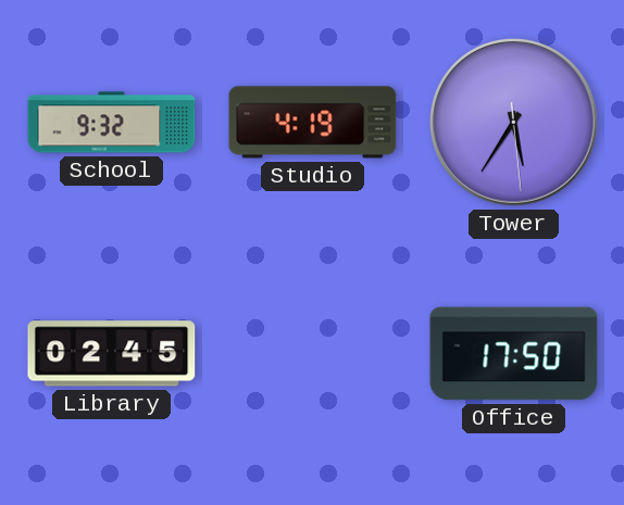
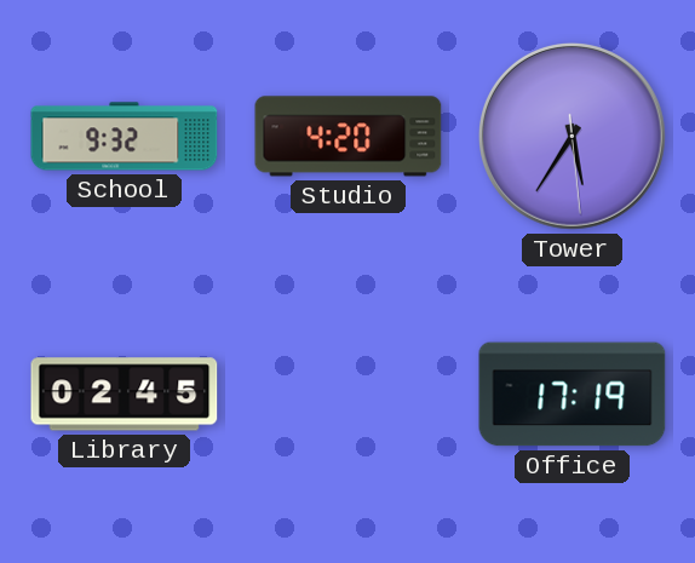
Studio: 4:19 -> 4:20
Office: 17:50 -> 17:19
